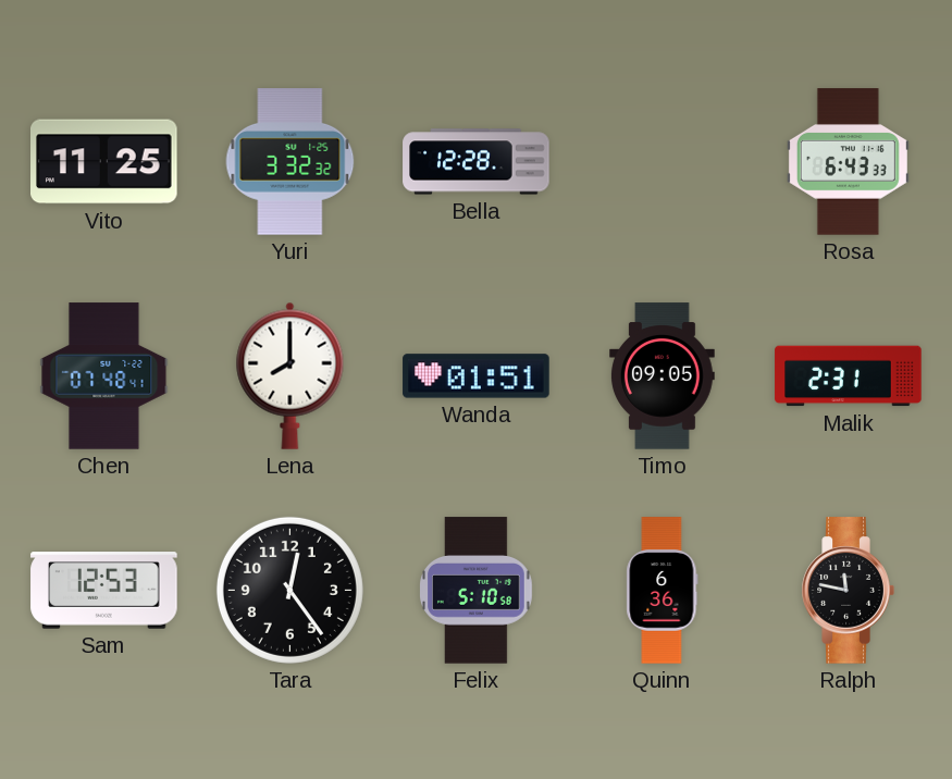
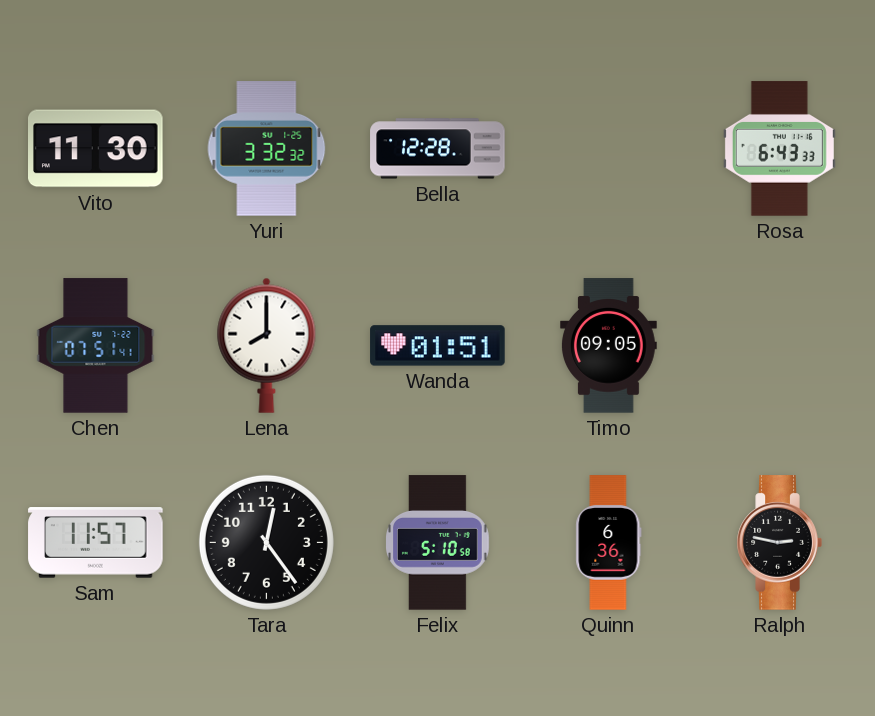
Vito: 11:25 -> 11:30
Chen: 07:48 -> 07:51
Malik: 2:31 -> none
Sam: 12:53 -> 11:57
Ralph: 11:47 -> 2:47
